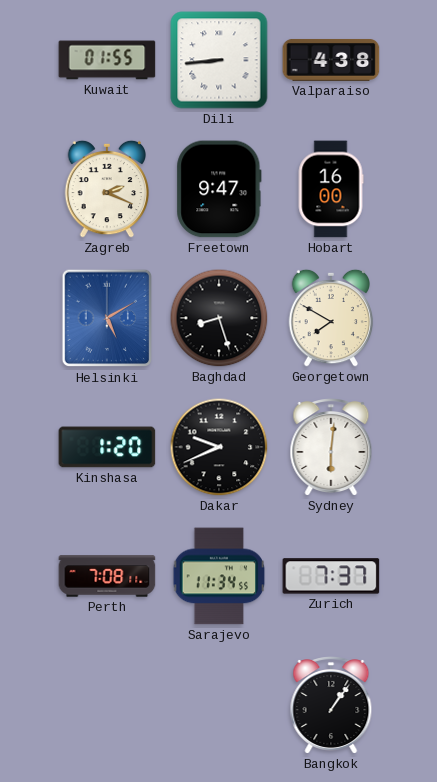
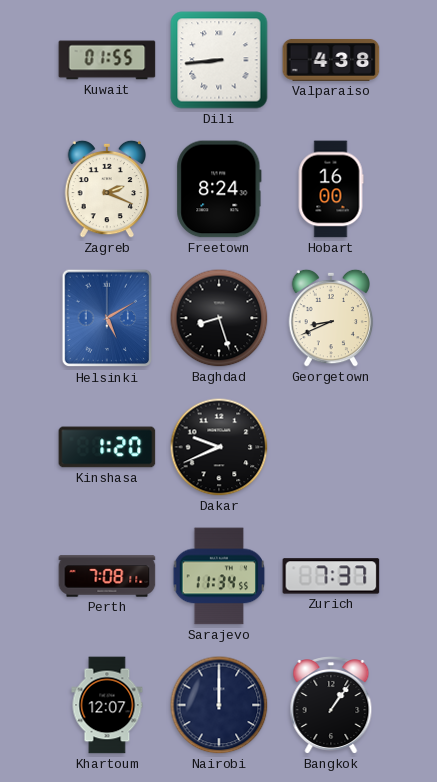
Freetown: 9:47 -> 8:24
Georgetown: 7:50 -> 8:41
Sydney: 6:01 -> none
Khartoum: none -> 12:07
Nairobi: none -> 12:00
